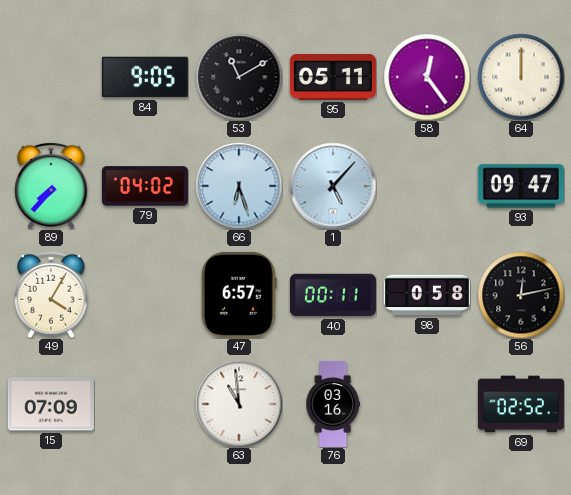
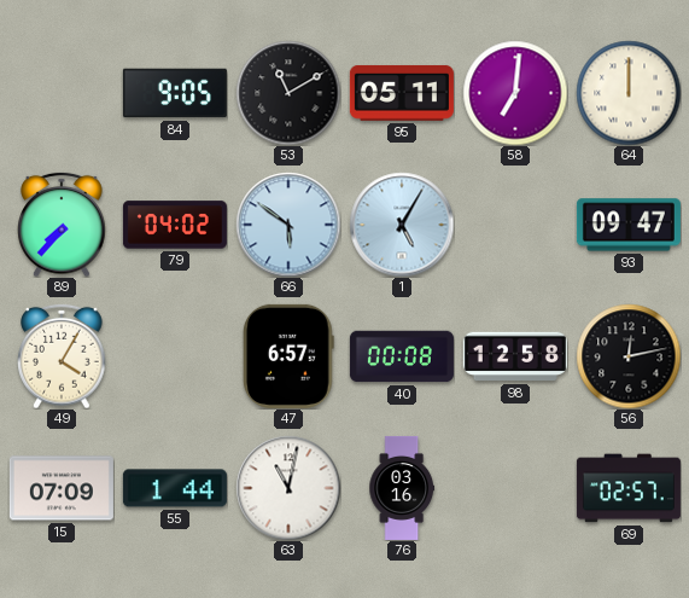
58: 12:24 -> 7:01
66: 6:27 -> 5:51
1: 5:07 -> 5:05
40: 00:11 -> 00:08
98: 0:58 -> 12:58
55: none -> 1:44
63: 10:59 -> 11:02
69: 02:52 -> 02:57
